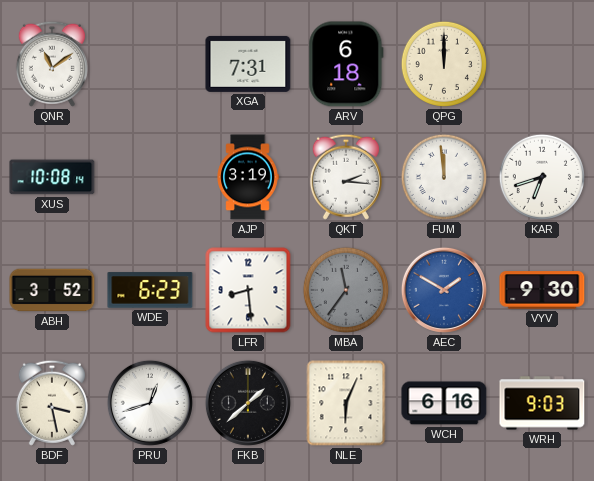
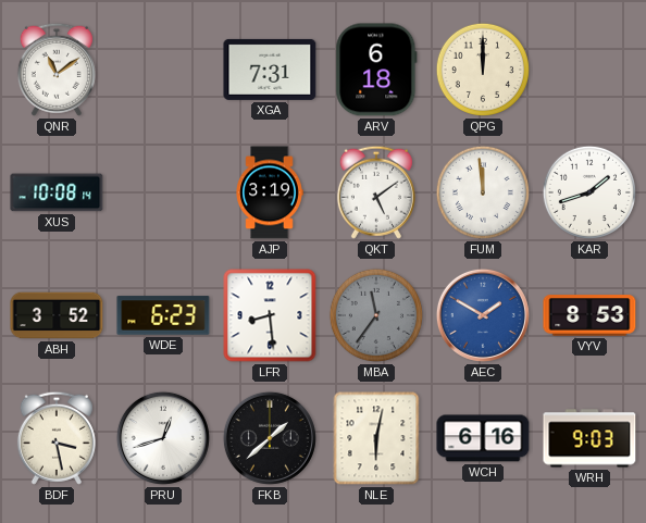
QKT: 2:16 -> 5:09
KAR: 6:42 -> 1:42
VYV: 9:30 -> 8:53
NLE: 6:04 -> 6:02
